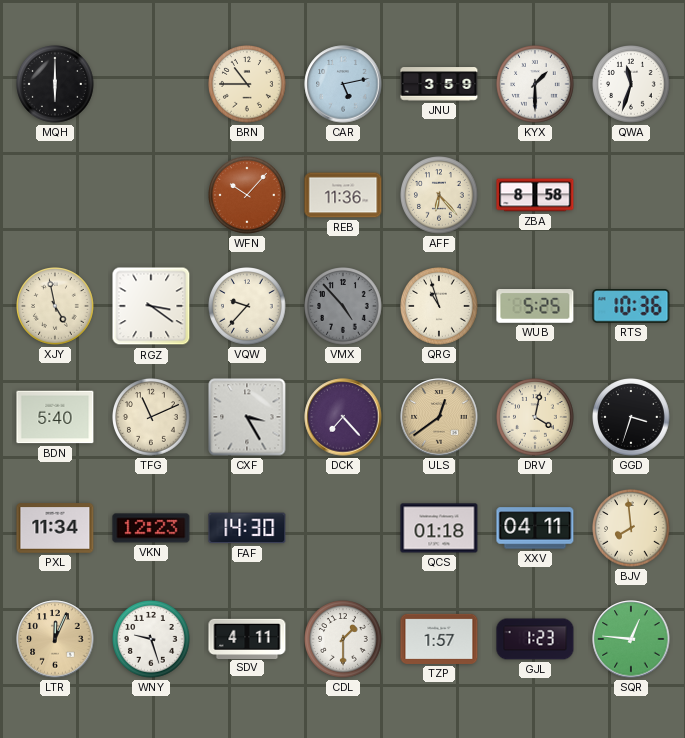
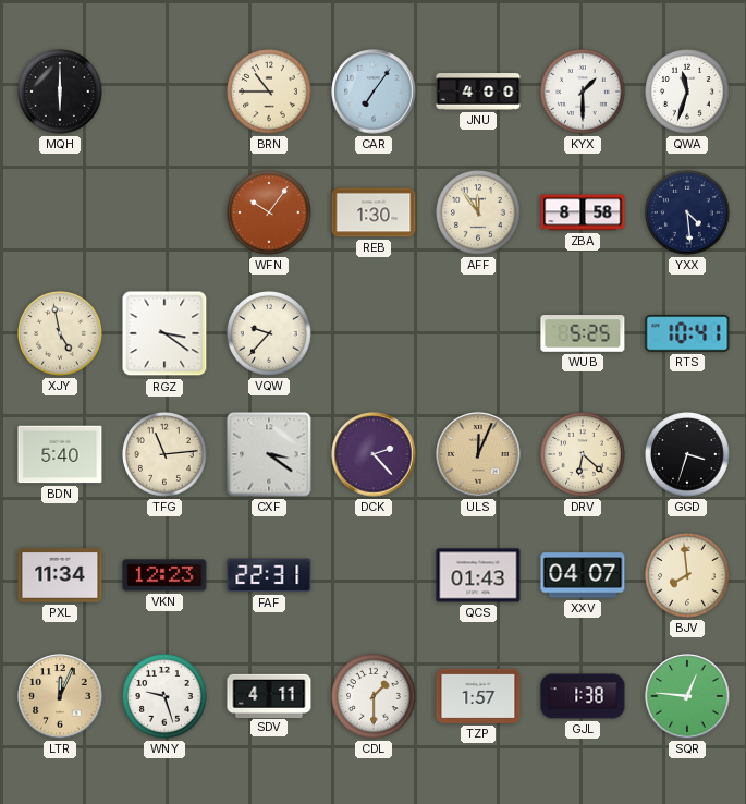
CAR: 5:13 -> 7:06
JNU: 3:59 -> 4:00
WFN: 10:07 -> 10:06
REB: 11:36 -> 1:30
AFF: 6:23 -> 11:54
YXX: none -> 4:29
VMX: 4:53 -> none
QRG: 10:57 -> none
RTS: 10:36 -> 10:41
TFG: 11:11 -> 11:14
CXF: 3:25 -> 3:21
DCK: 7:23 -> 2:23
ULS: 12:39 -> 12:04
DRV: 4:02 -> 6:22
FAF: 14:30 -> 22:31
QCS: 01:18 -> 01:43
XXV: 04:11 -> 04:07
GJL: 1:23 -> 1:38
